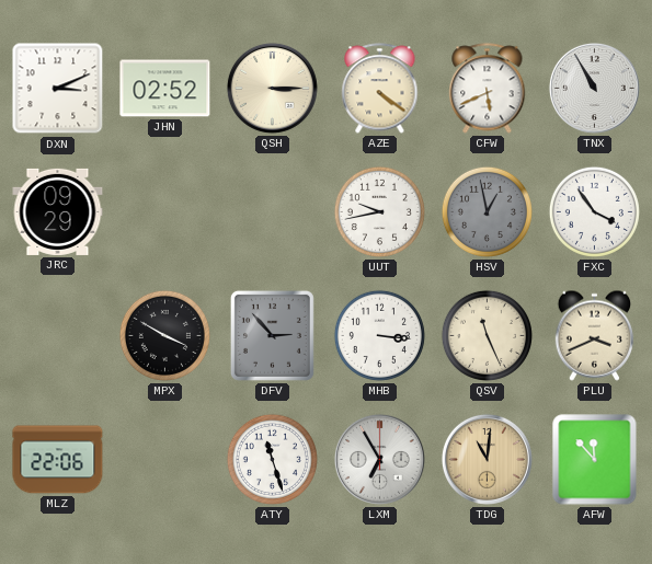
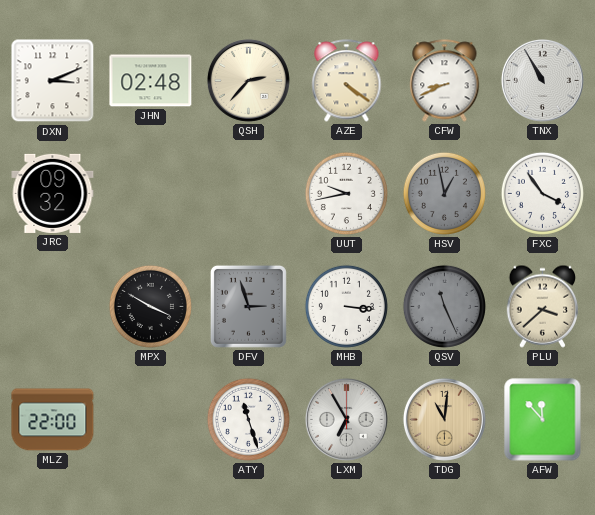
JHN: 02:52 -> 02:48
QSH: 3:15 -> 2:37
CFW: 5:41 -> 8:41
JRC: 09:29 -> 09:32
DFV: 2:53 -> 2:57
QSV dial: cream -> grey
PLU: 3:41 -> 3:38
MLZ: 22:06 -> 22:00
